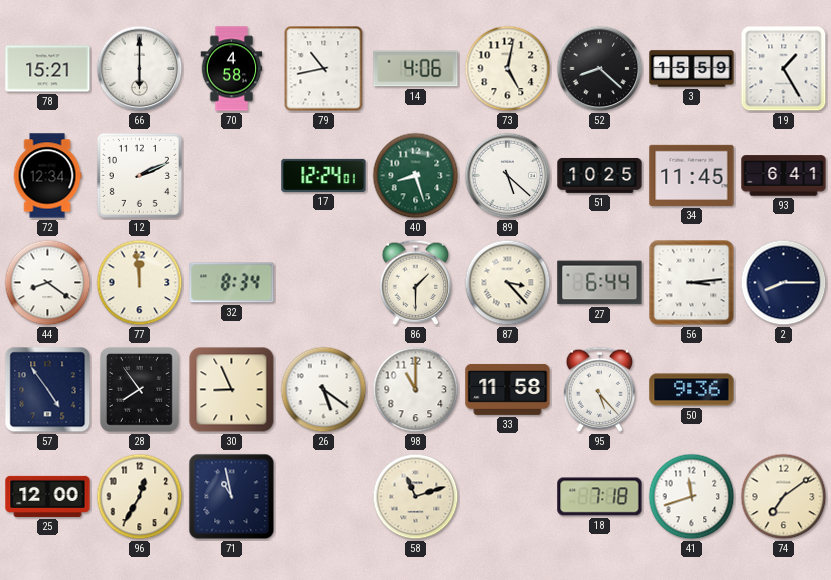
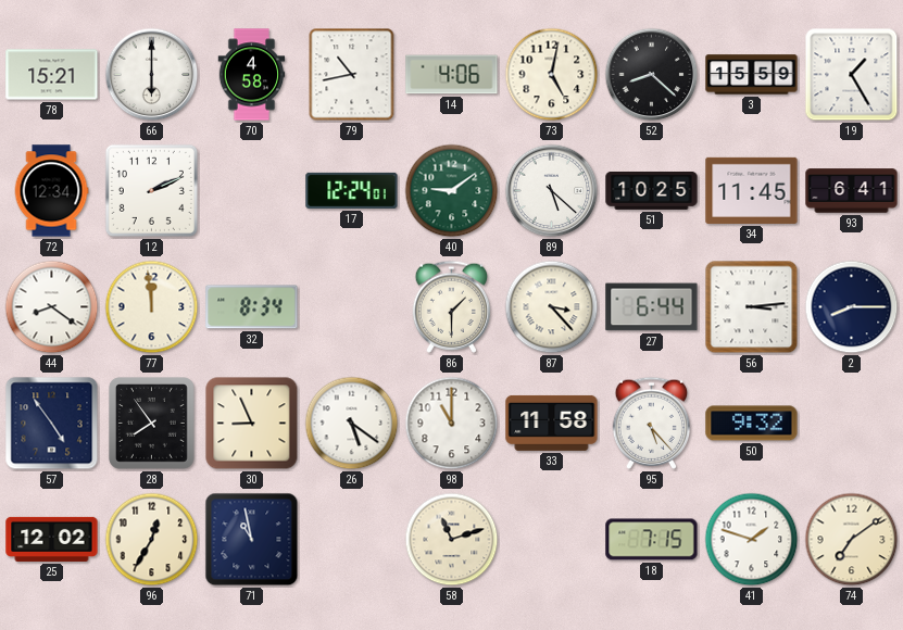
40: 8:27 -> 9:09
50: 9:36 -> 9:32
25: 12:00 -> 12:02
18: 7:18 -> 7:15
41: 11:42 -> 1:48
